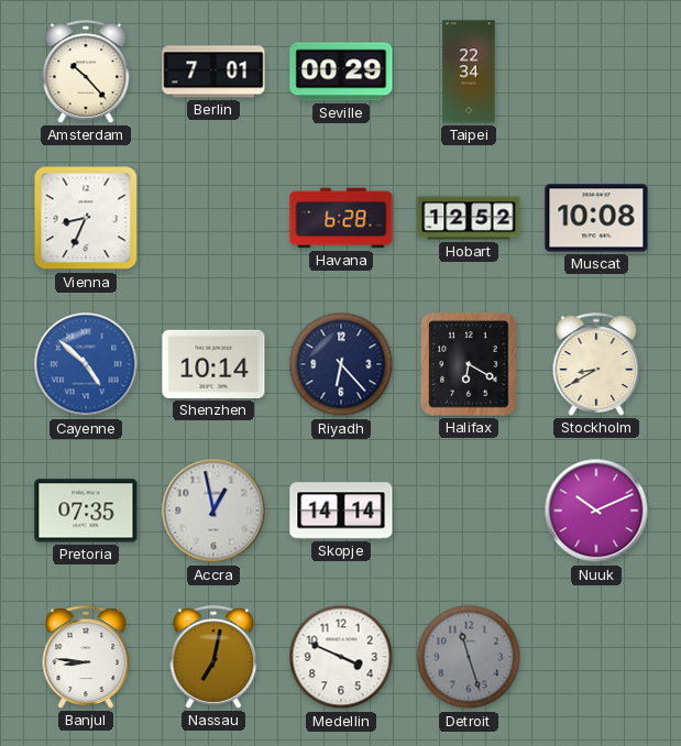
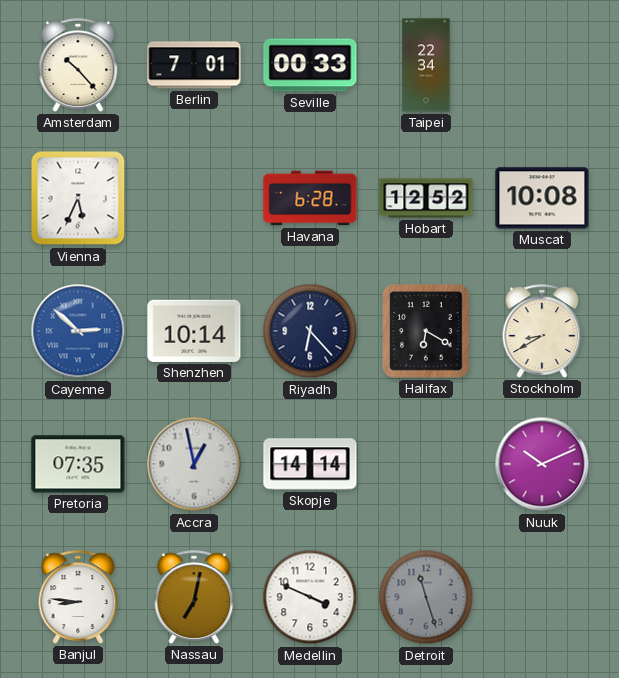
Seville: 00:29 -> 00:33
Vienna: 8:34 -> 5:34
Cayenne: 4:52 -> 2:52
